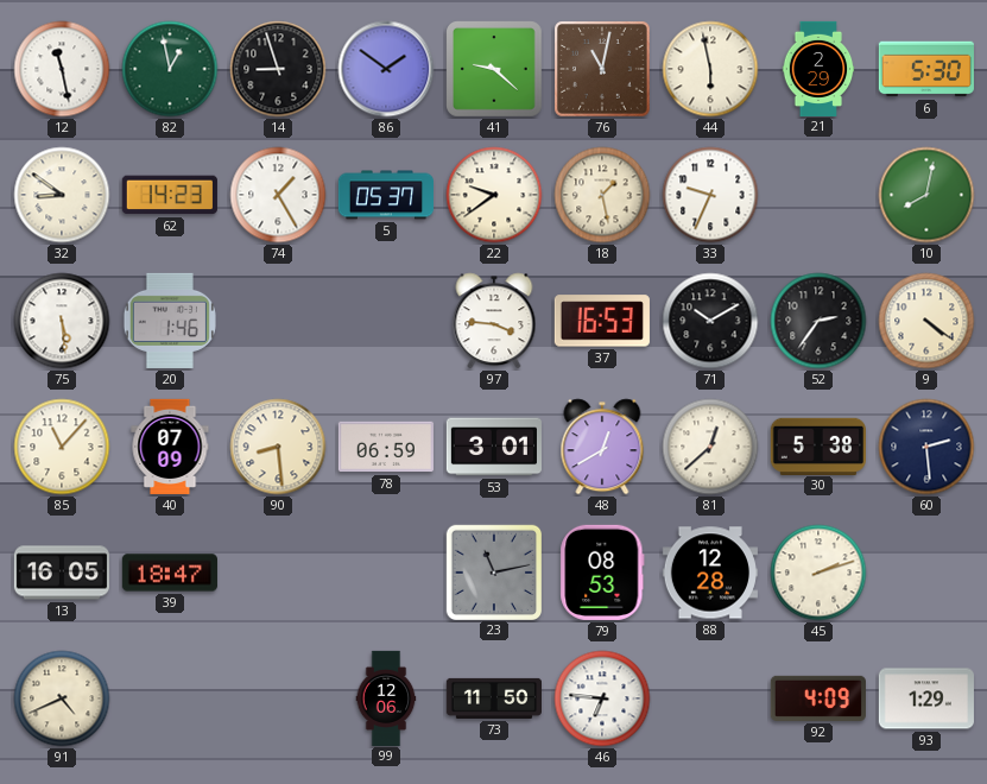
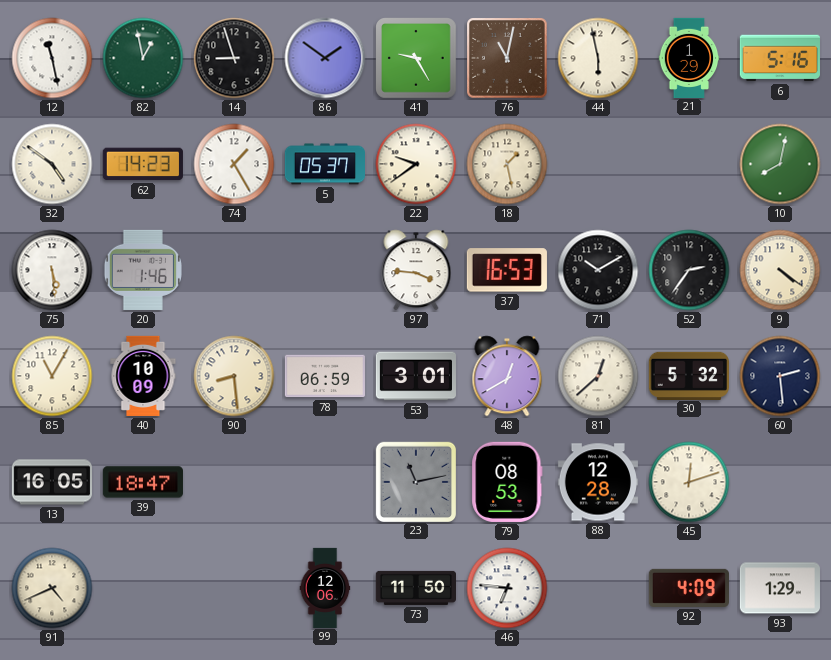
41: 9:22 -> 9:25
21: 2:29 -> 1:29
6: 5:30 -> 5:16
32: 8:51 -> 4:51
33: 9:34 -> none
85: 11:07 -> 11:05
40: 07:09 -> 10:09
30: 5:38 -> 5:32
45: 2:12 -> 12:12
